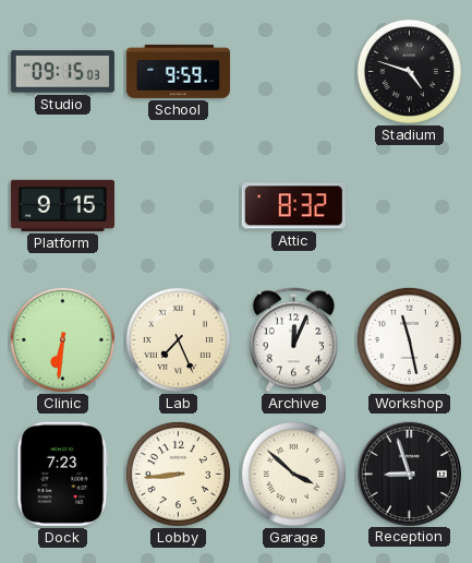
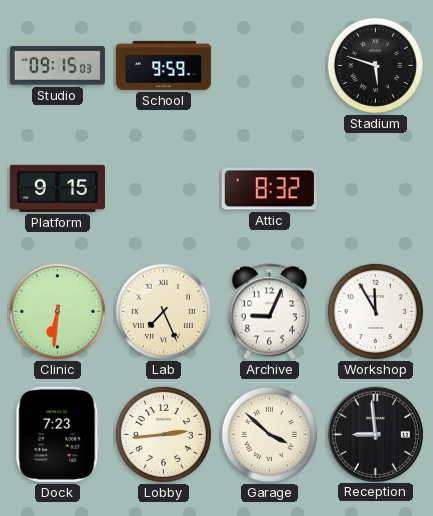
Stadium: 4:48 -> 5:48
Archive: 12:04 -> 9:04
Workshop: 11:28 -> 11:55
Lobby: 8:44 -> 2:44
Reception: 8:57 -> 8:59
